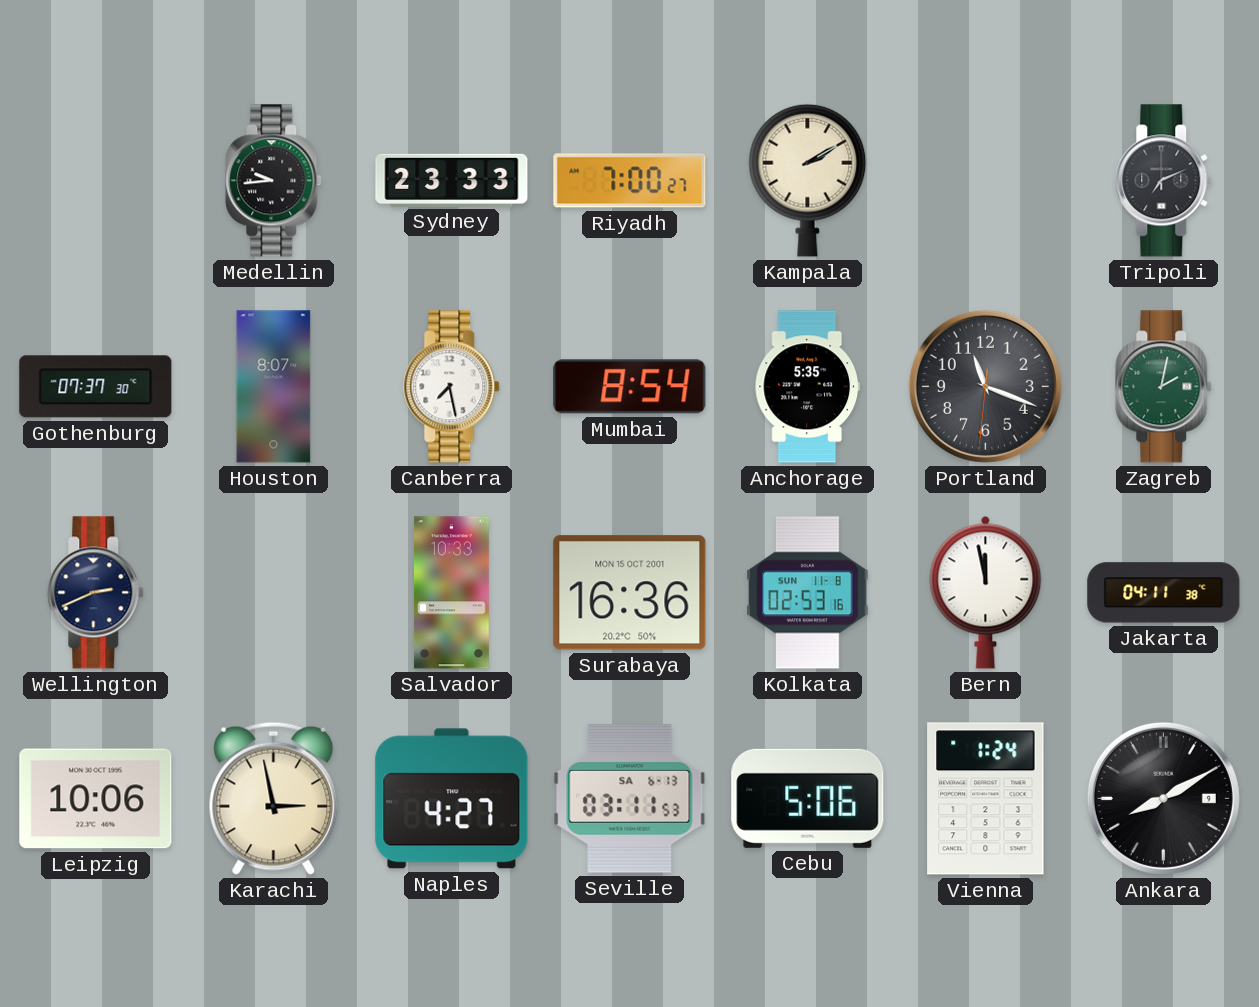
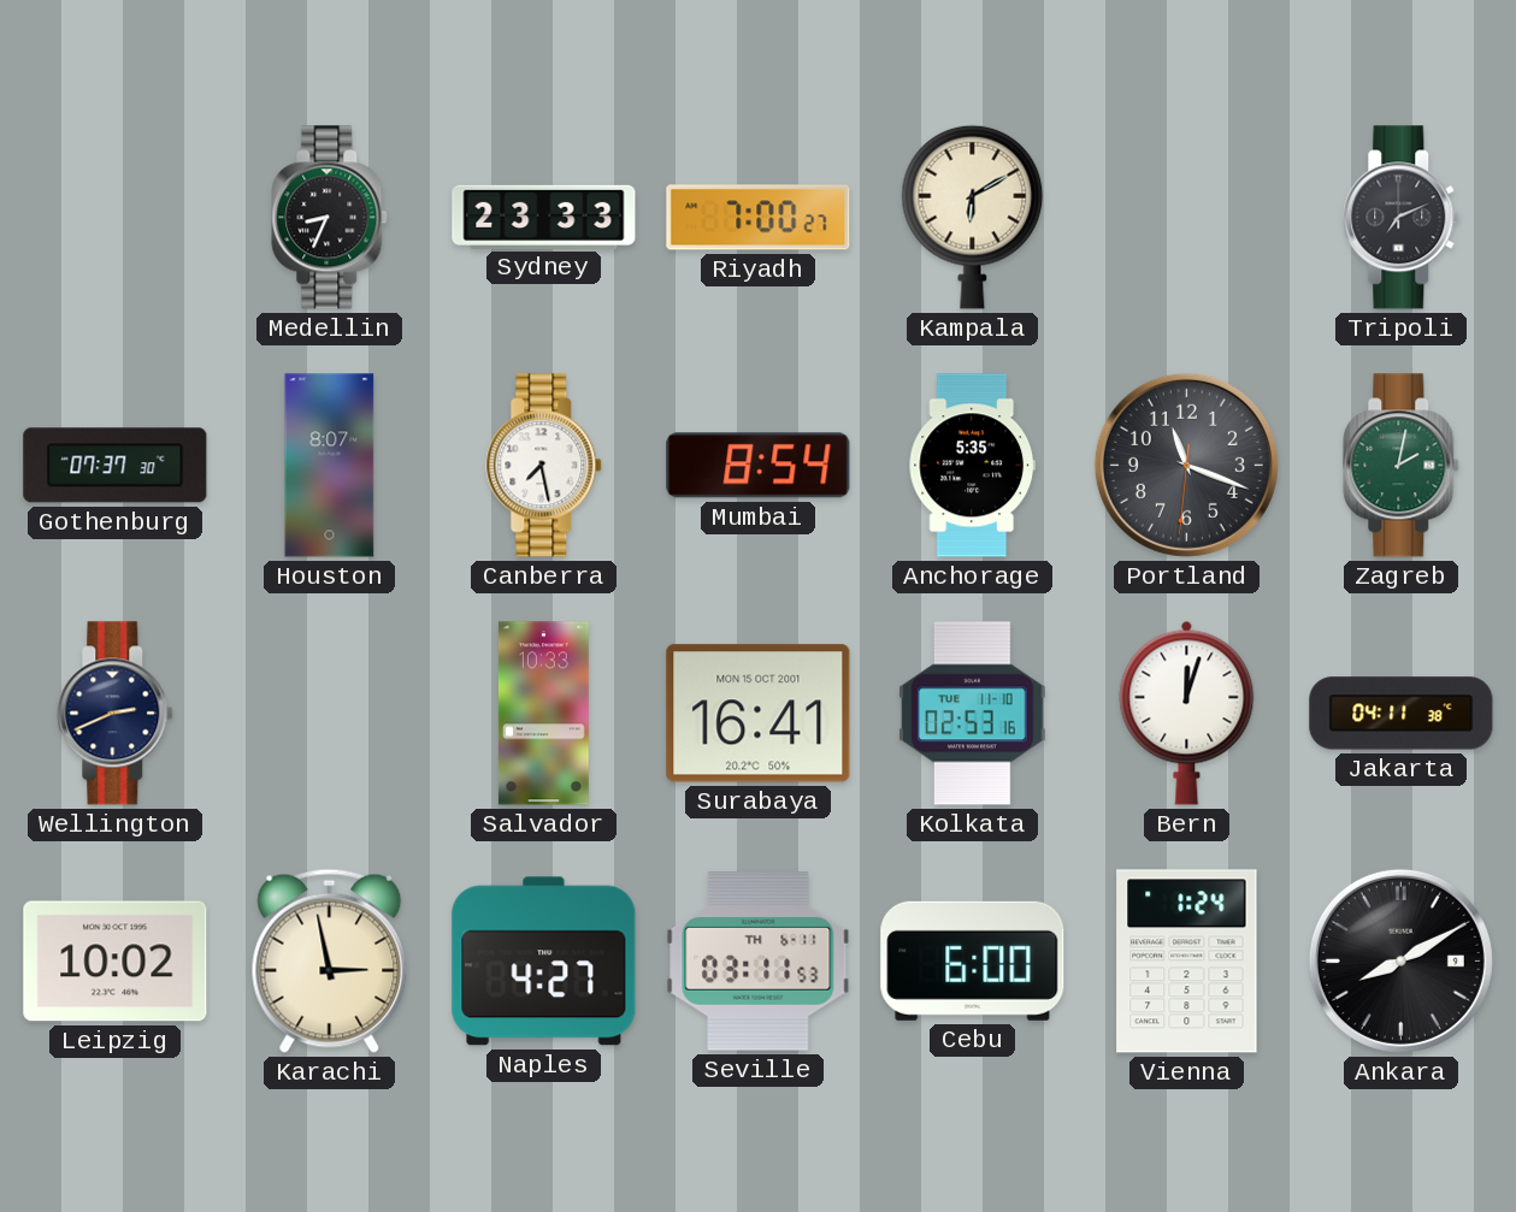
Medellin: 9:44 -> 8:34
Kampala: 2:10 -> 6:10
Surabaya: 16:36 -> 16:41
Kolkata date: SUN 11-8 -> TUE 11-10
Bern: 11:58 -> 12:03
Leipzig: 10:06 -> 10:02
Seville date: SA 6-13 -> TH 6-11
Cebu: 5:06 -> 6:00
